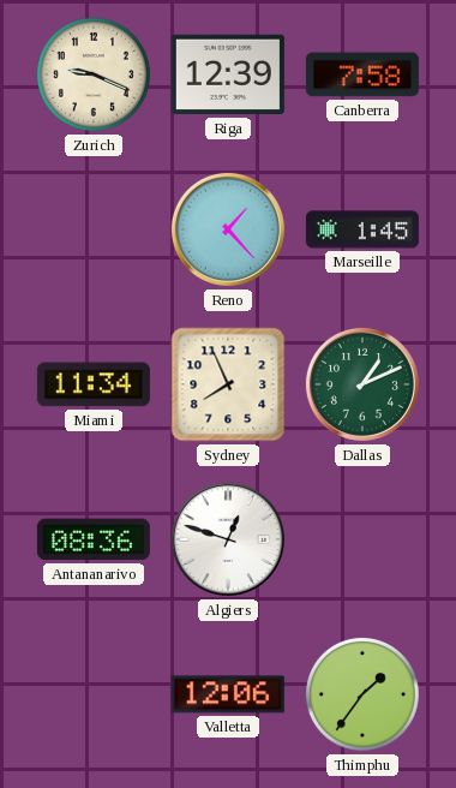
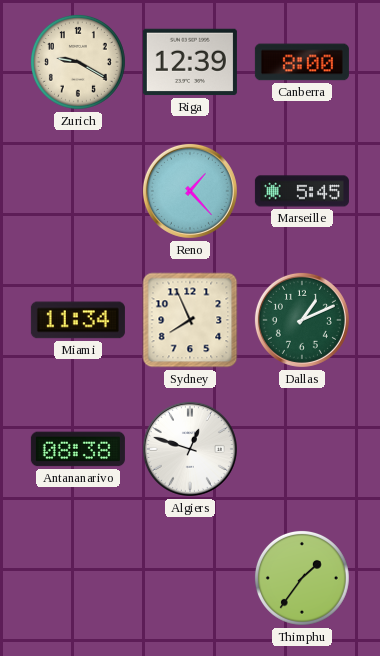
Zurich: 9:19 -> 9:20
Canberra: 7:58 -> 8:00
Marseille: 1:45 -> 5:45
Antananarivo: 08:36 -> 08:38
Valletta: 12:06 -> none
